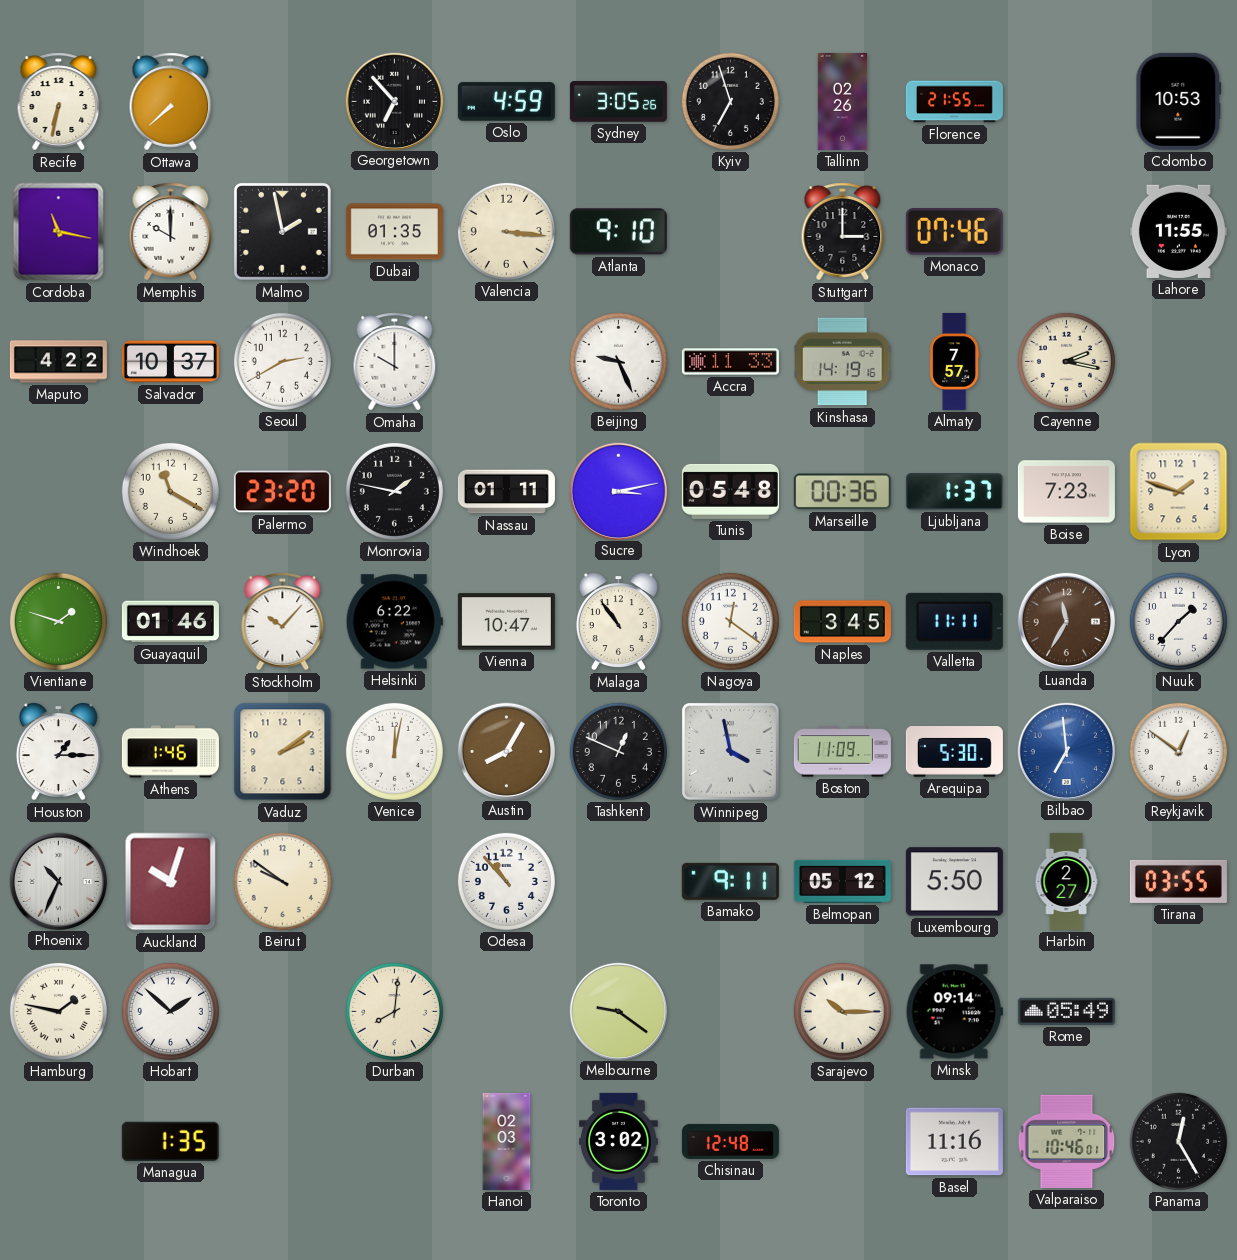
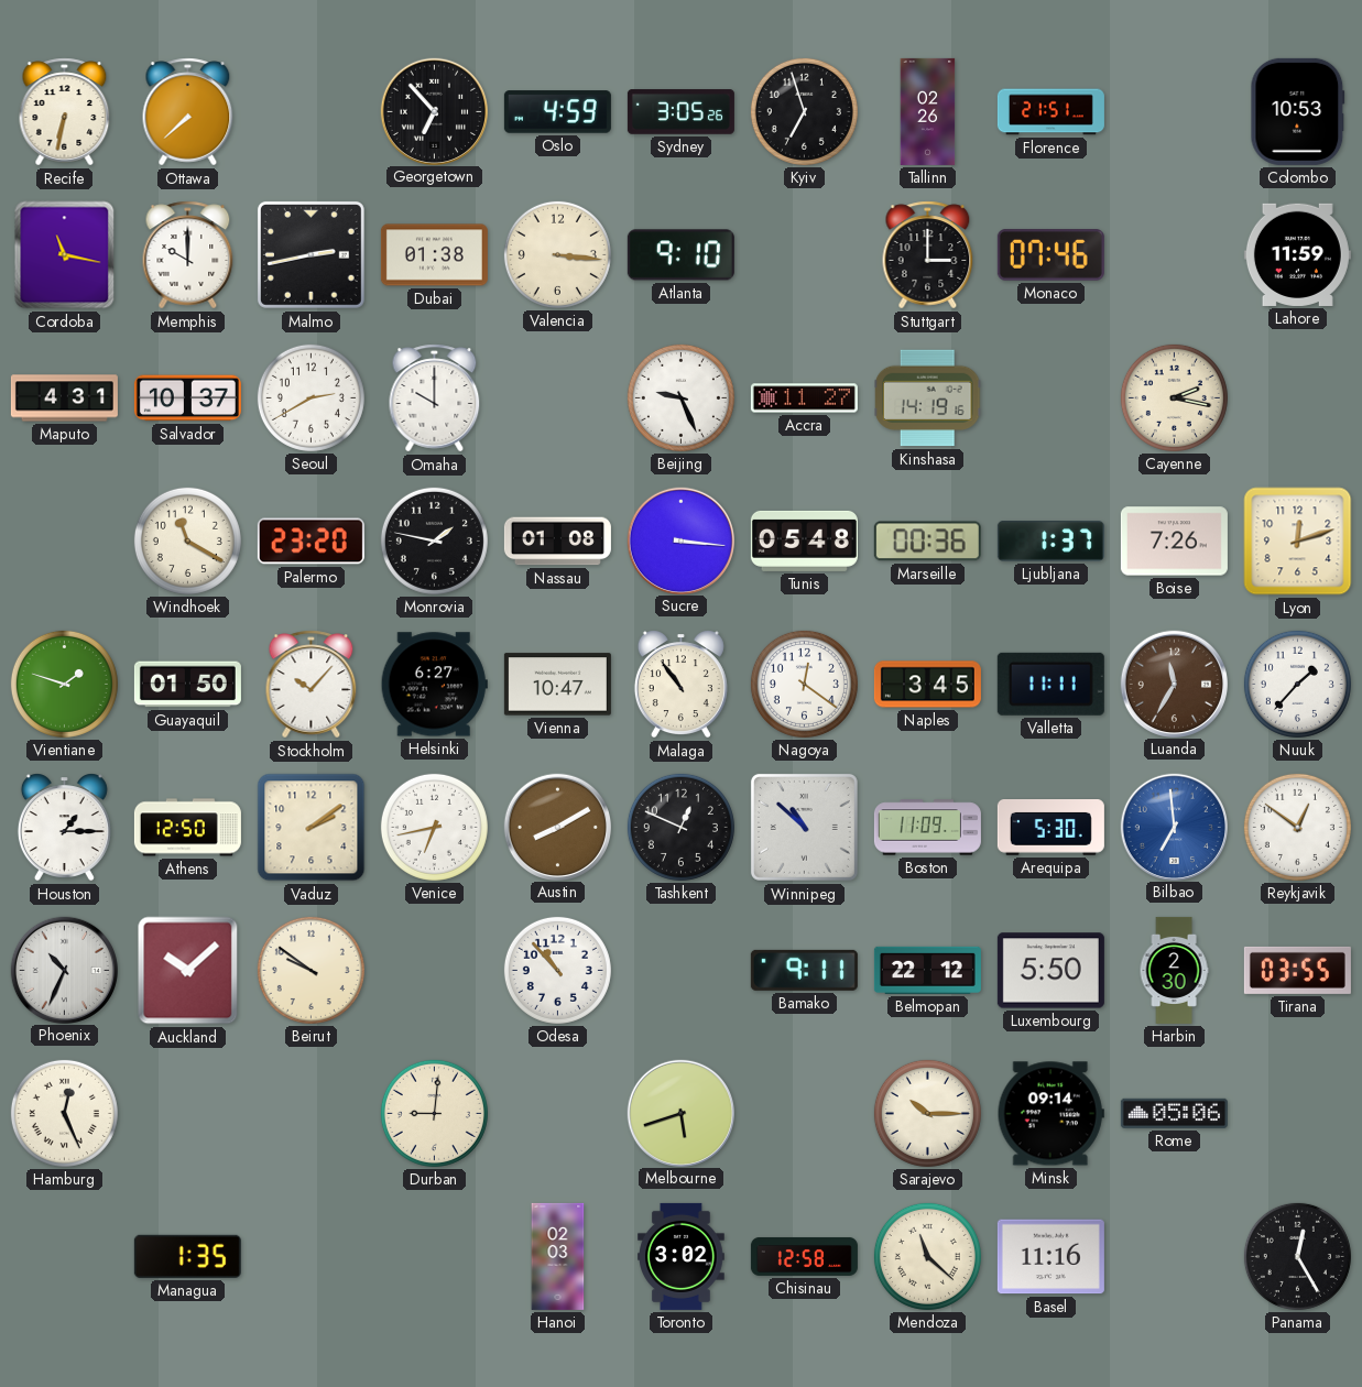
Florence: 21:55 -> 21:51
Malmo: 1:58 -> 2:43
Dubai: 01:35 -> 01:38
Lahore: 11:55 -> 11:59
Maputo: 4:22 -> 4:31
Accra: 11:33 -> 11:27
Almaty: 7:57 -> none
Nassau: 01:11 -> 01:08
Sucre: 3:13 -> 3:16
Boise: 7:23 -> 7:26
Lyon: 1:48 -> 12:12
Guayaquil: 01:46 -> 01:50
Helsinki: 6:22 -> 6:27
Athens: 1:46 -> 12:50
Venice: 12:02 -> 6:43
Austin: 8:05 -> 8:10
Winnipeg: 3:58 -> 10:52
Auckland: 10:03 -> 10:08
Belmopan: 05:12 -> 22:12
Harbin: 2:27 -> 2:30
Hamburg: 1:47 -> 12:26
Hobart: 1:52 -> none
Durban: 8:01 -> 9:01
Melbourne: 9:21 -> 5:42
Rome: 05:49 -> 05:06
Chisinau: 12:48 -> 12:58
Mendoza: none -> 11:22
Valparaiso: 10:46 -> none
